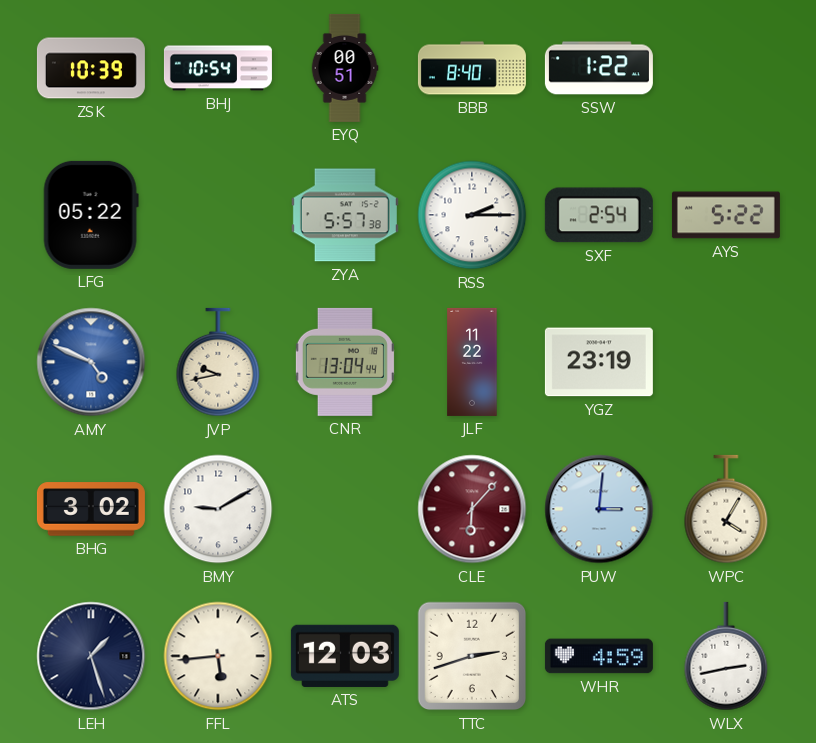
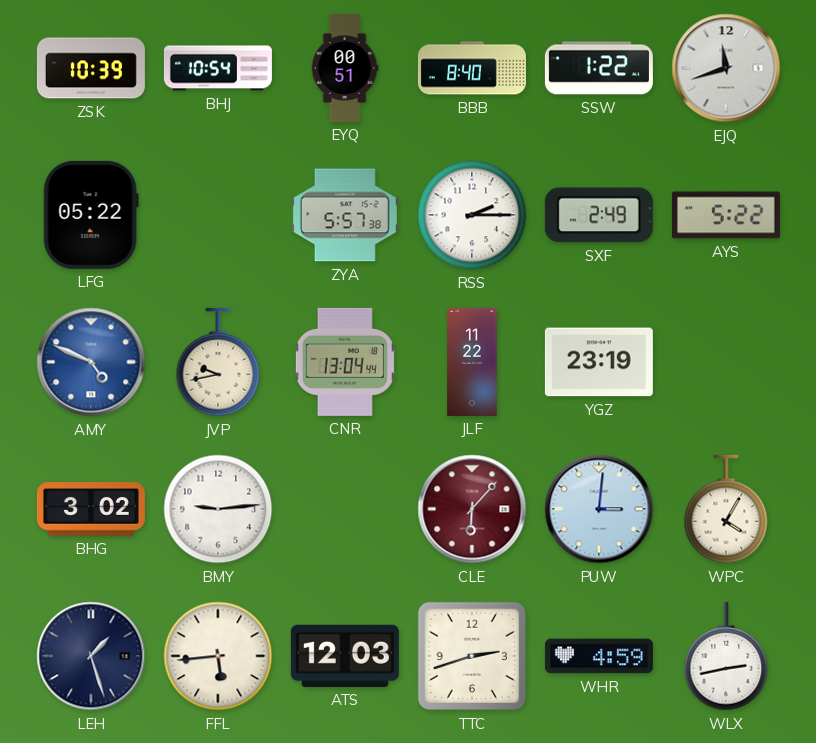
EJQ: none -> 11:42
SXF: 2:54 -> 2:49
BMY: 9:10 -> 9:14
